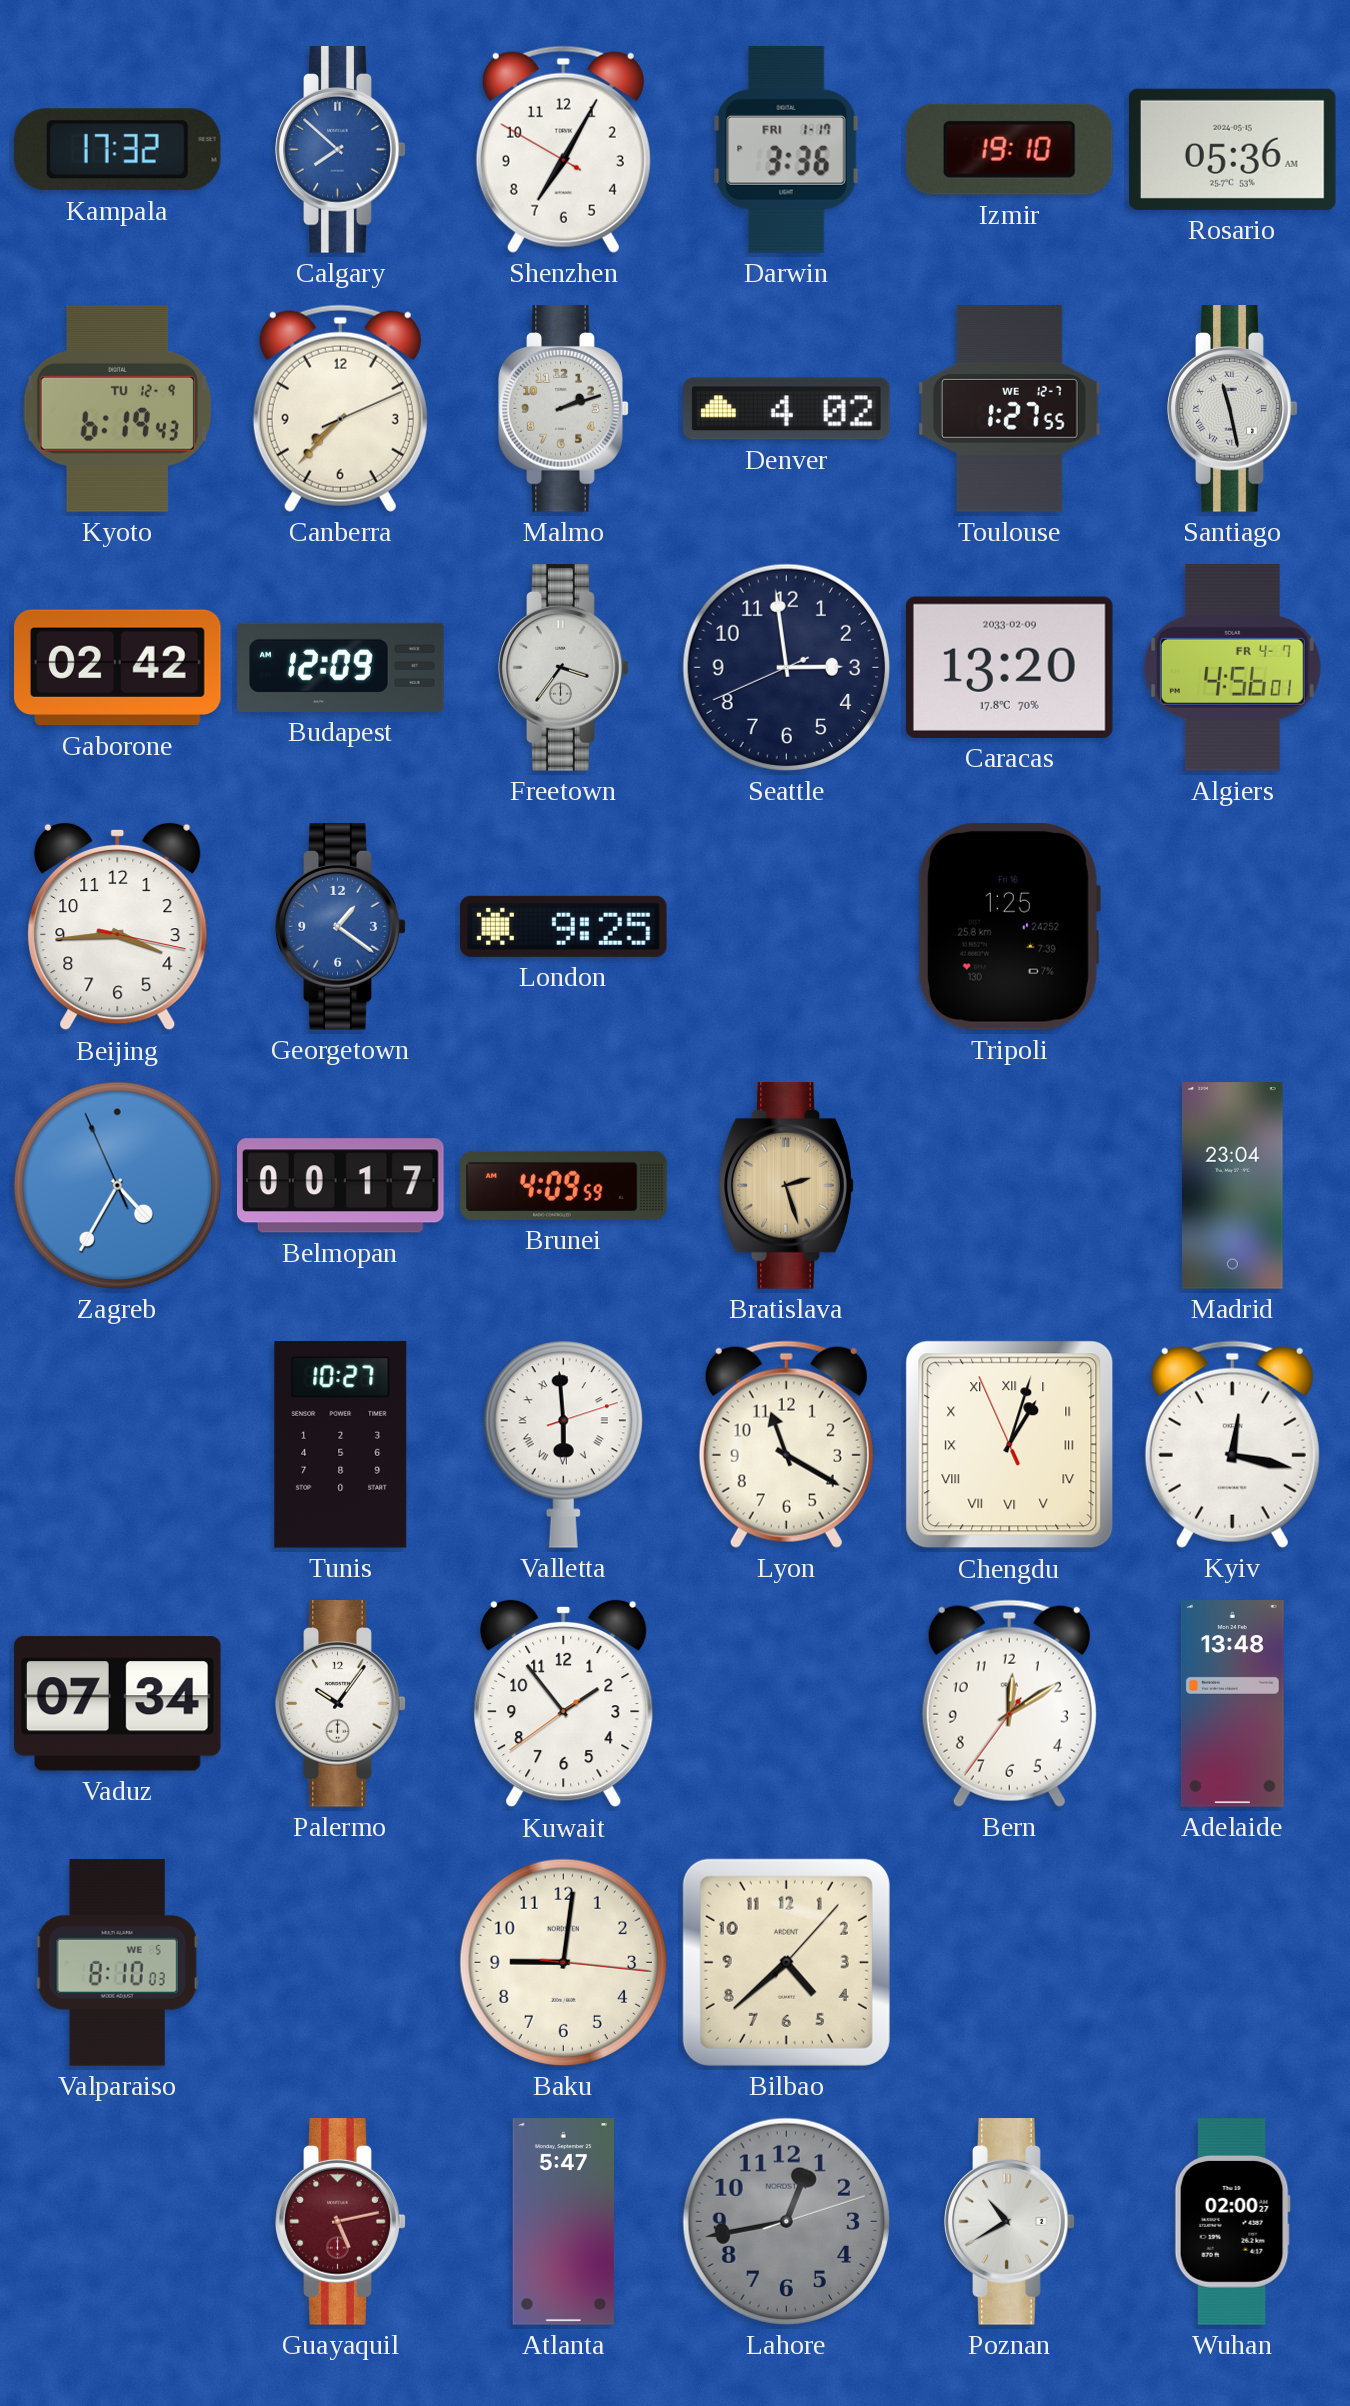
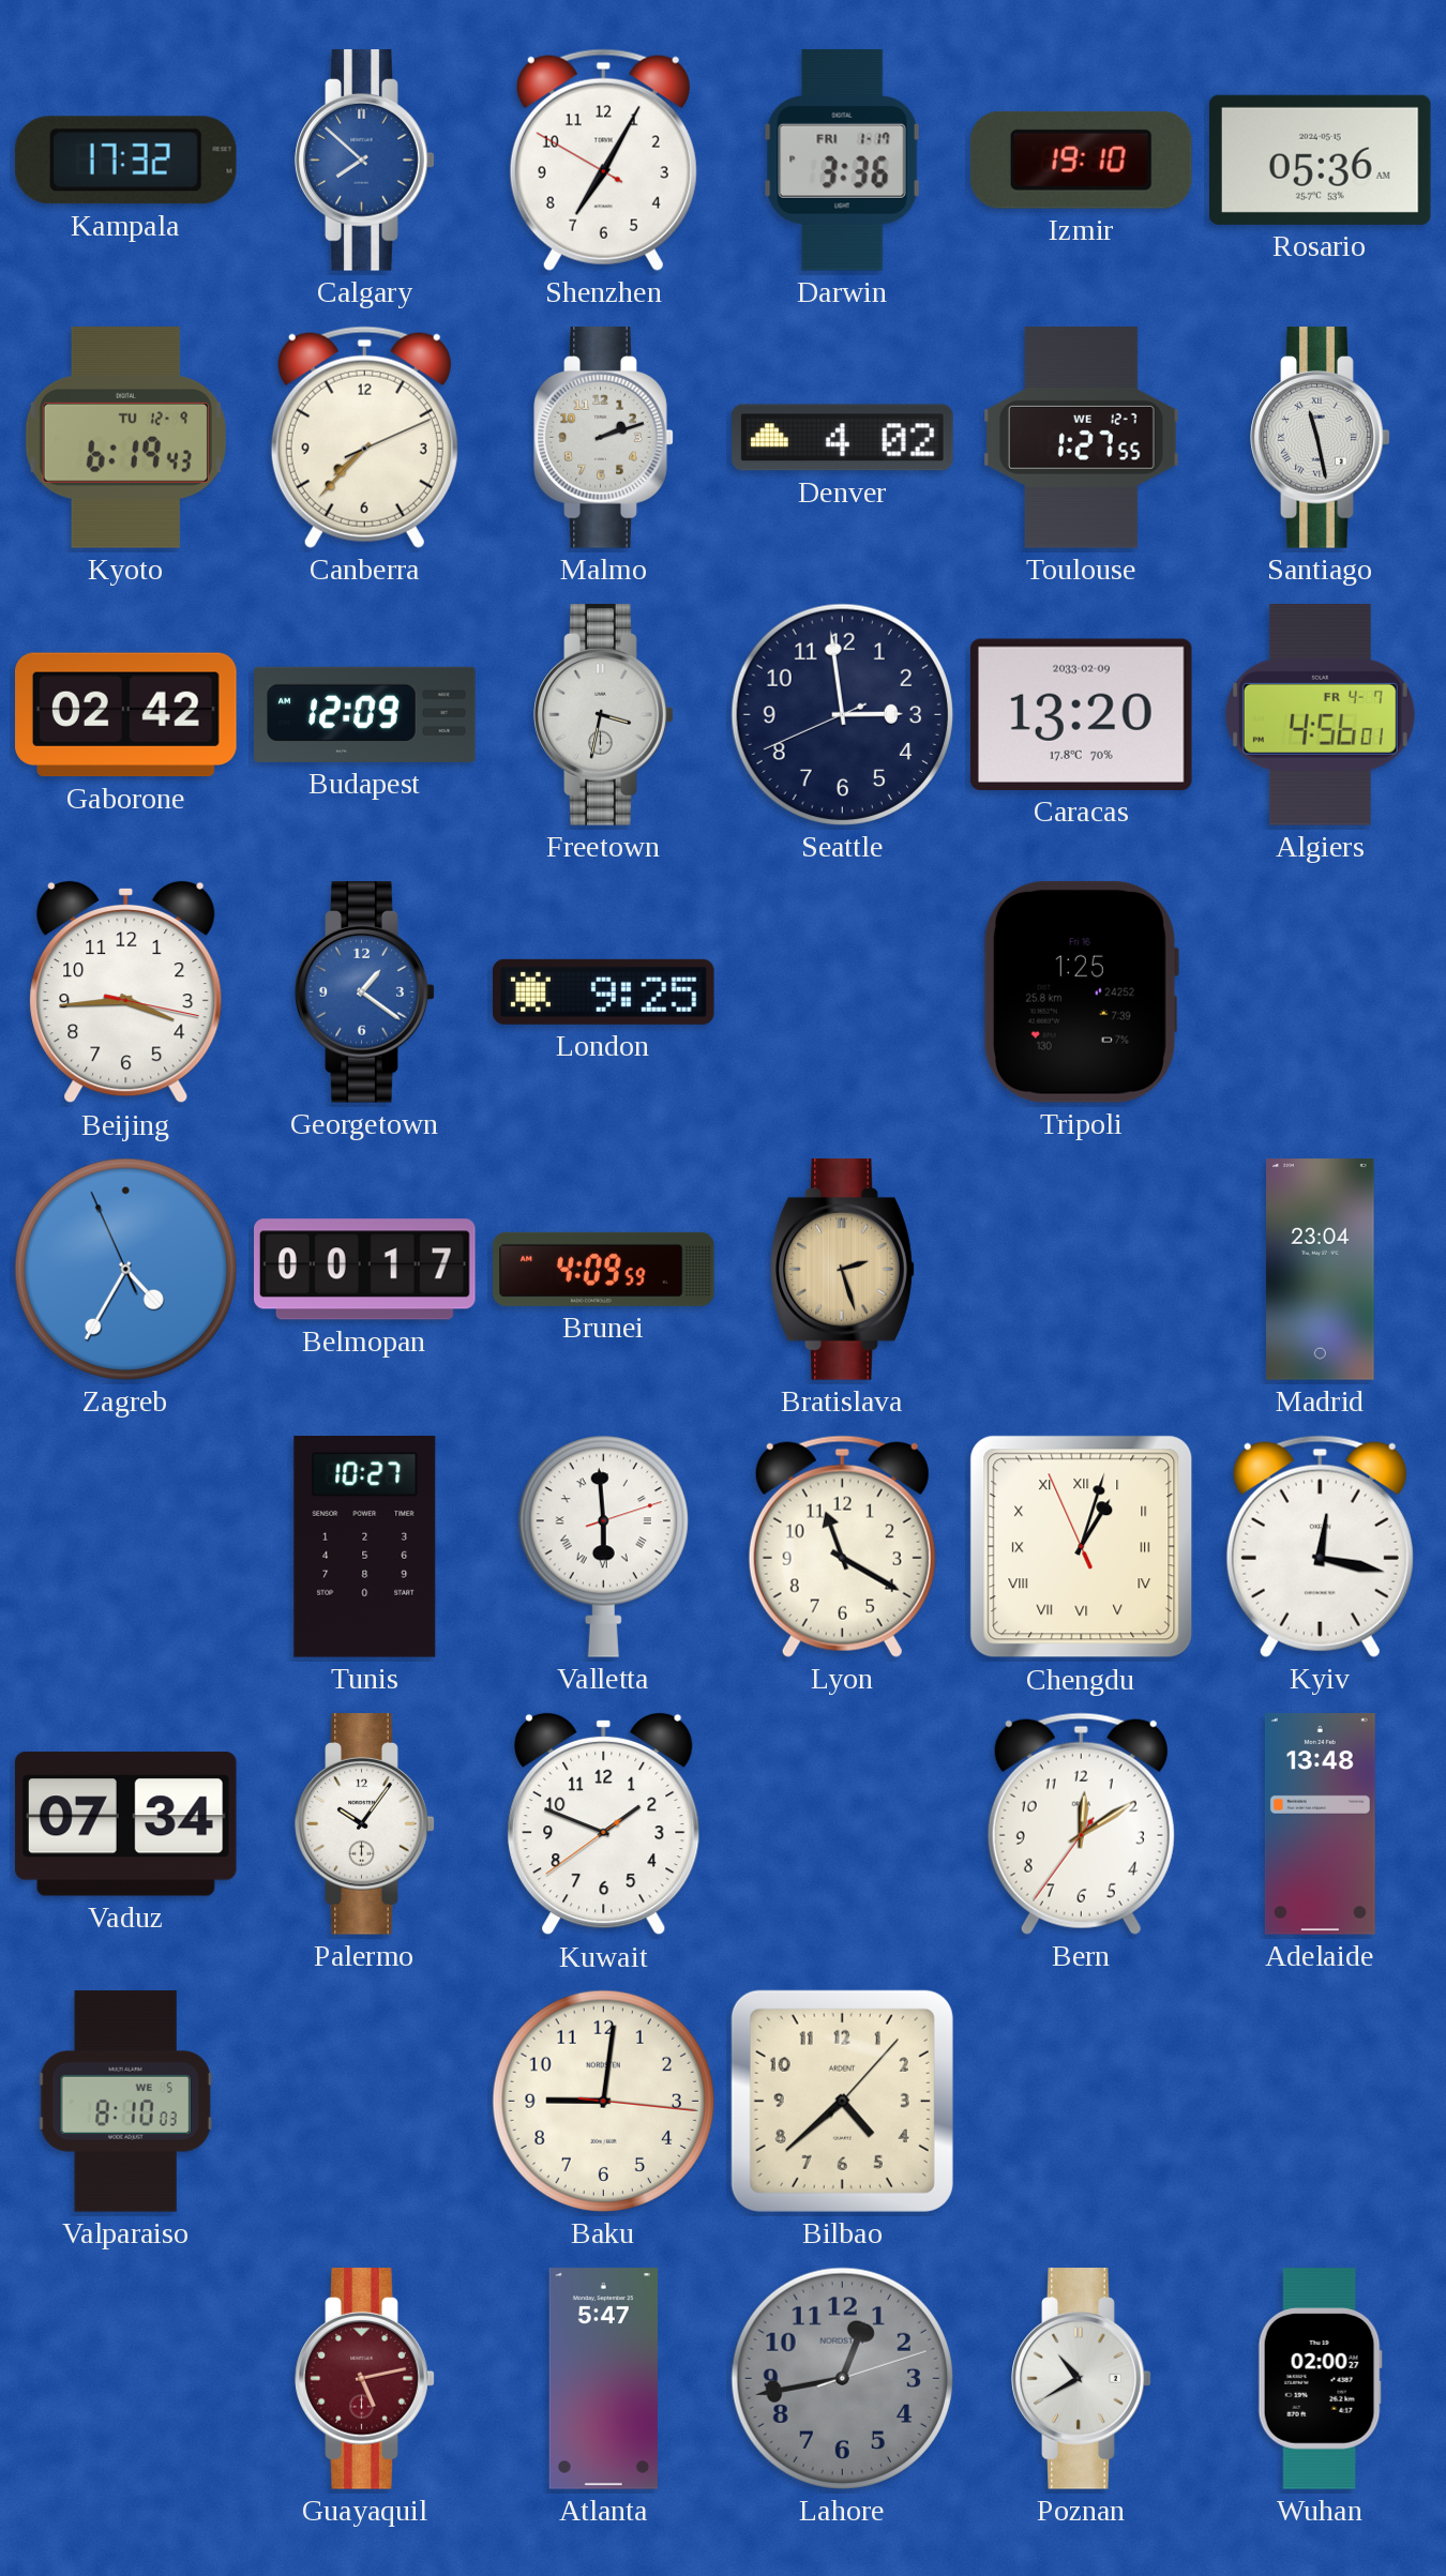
Freetown: 3:36 -> 3:32
Kuwait: 1:53 -> 1:48
